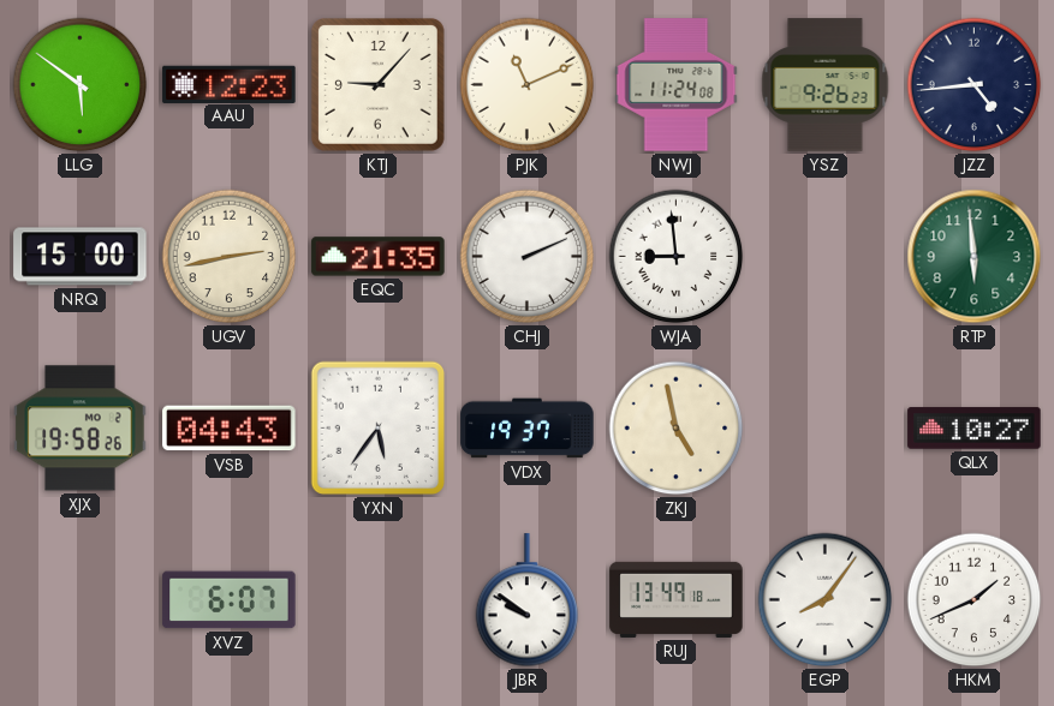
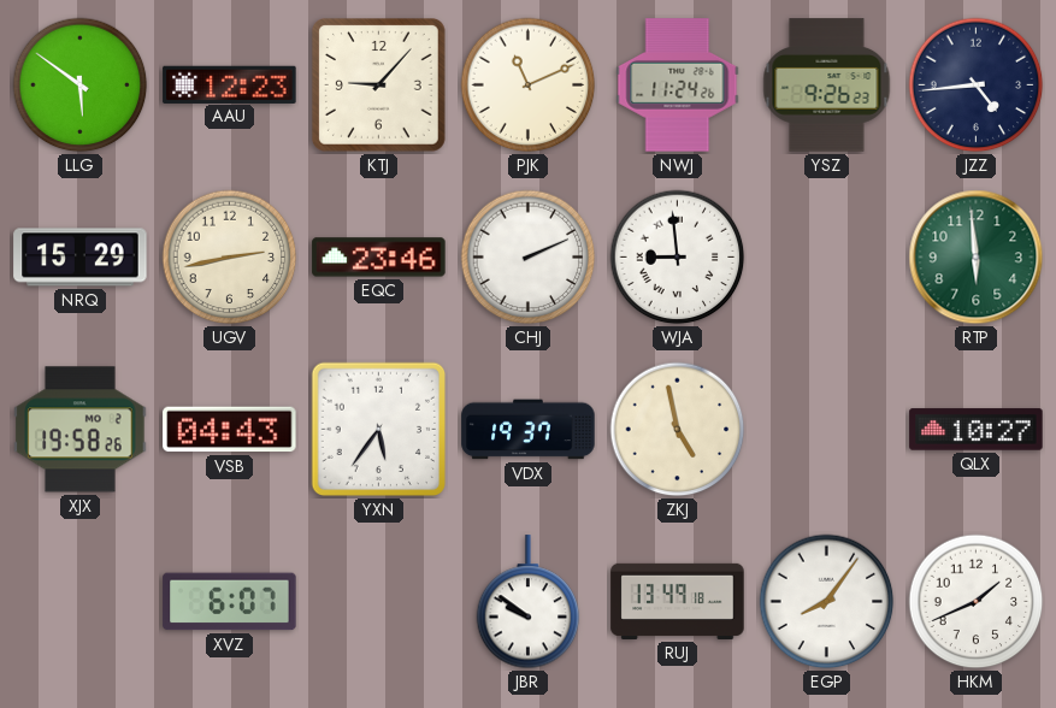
NWJ: 11:24:08 -> 11:24:26
NRQ: 15:00 -> 15:29
EQC: 21:35 -> 23:46
